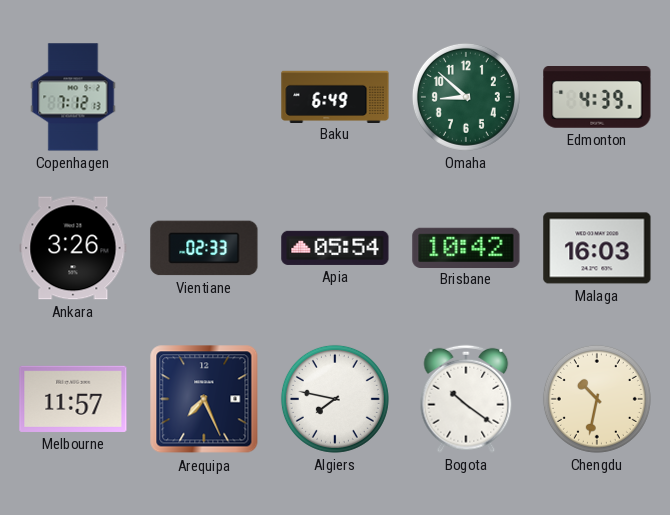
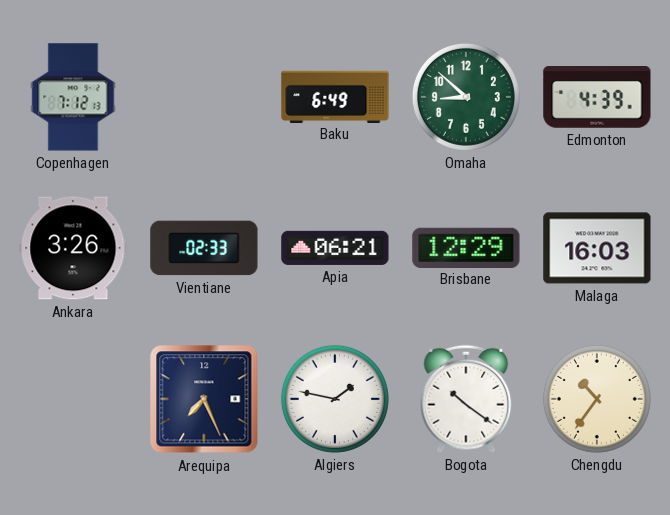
Apia: 05:54 -> 06:21
Brisbane: 10:42 -> 12:29
Melbourne: 11:57 -> none
Algiers: 7:47 -> 1:47
Chengdu: 10:32 -> 10:36
